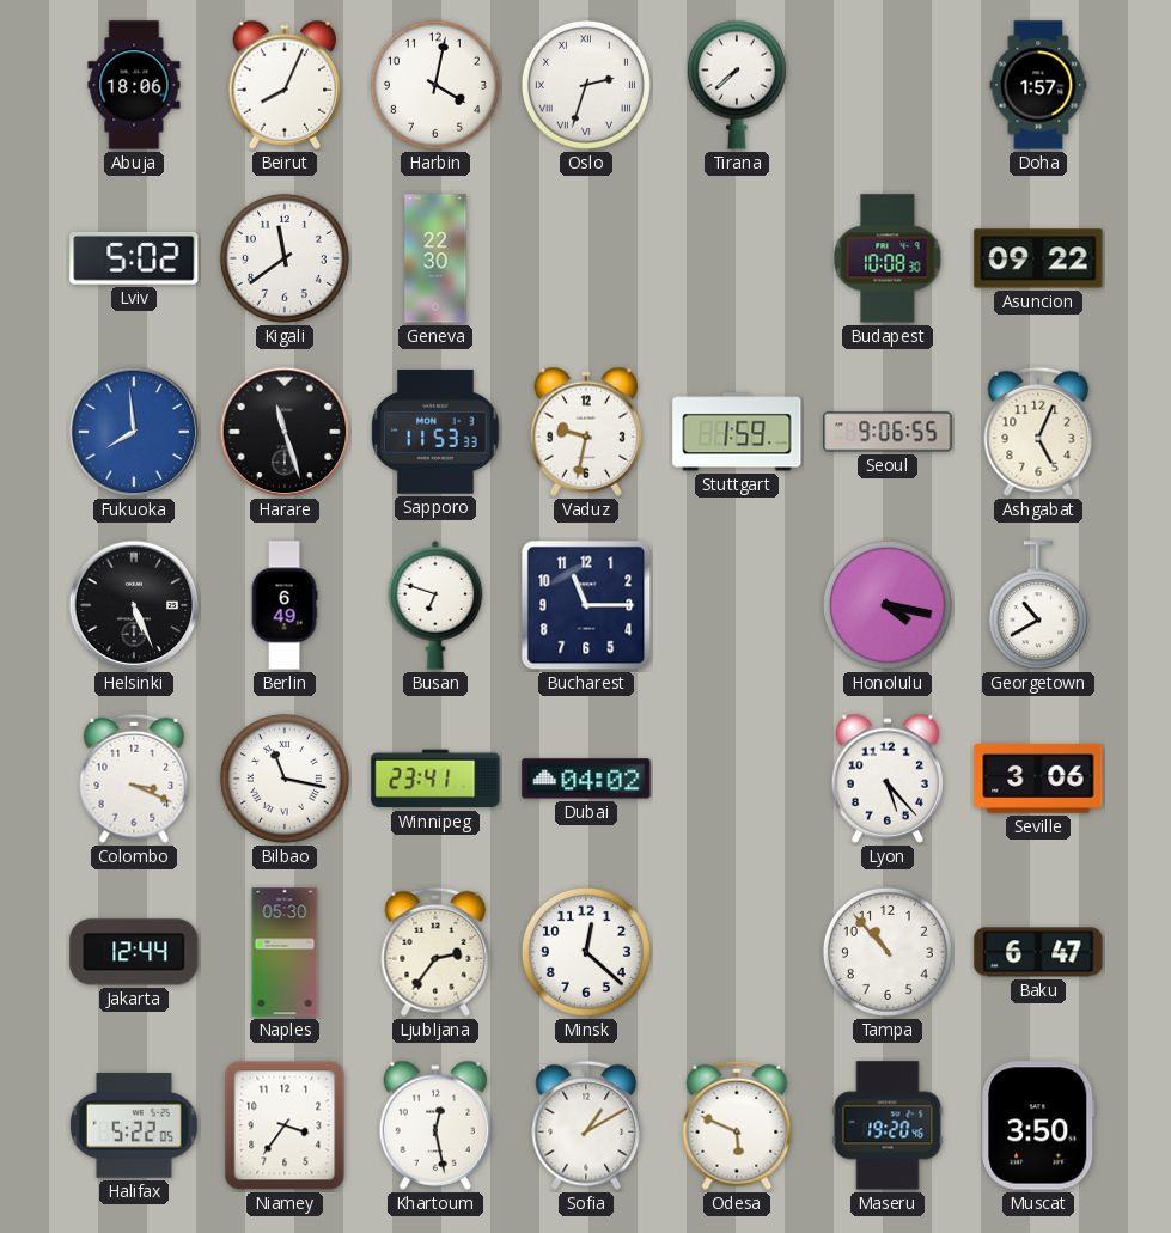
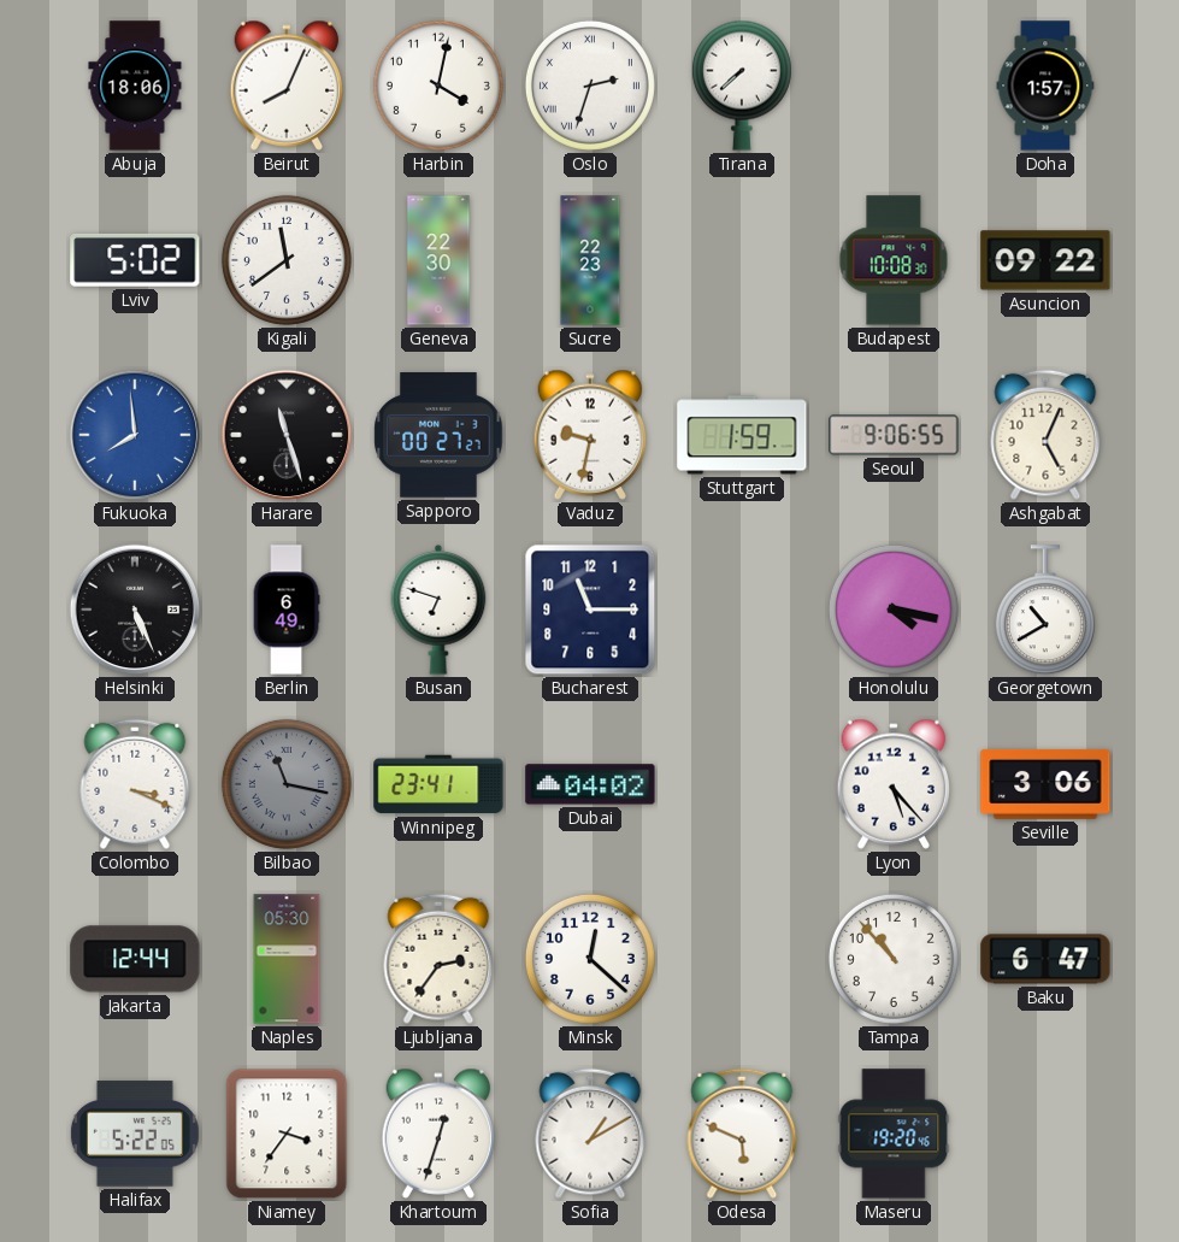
Sucre: none -> 22:23
Sapporo: 11:53 -> 00:27
Bilbao dial: white -> grey
Khartoum: 12:28 -> 12:33
Muscat: 3:50 -> none
